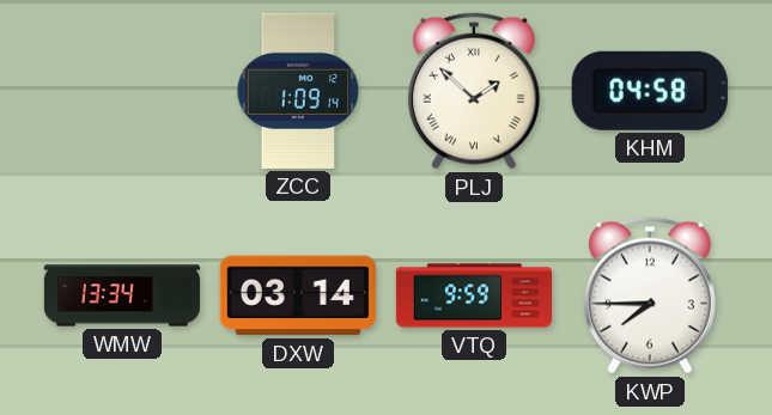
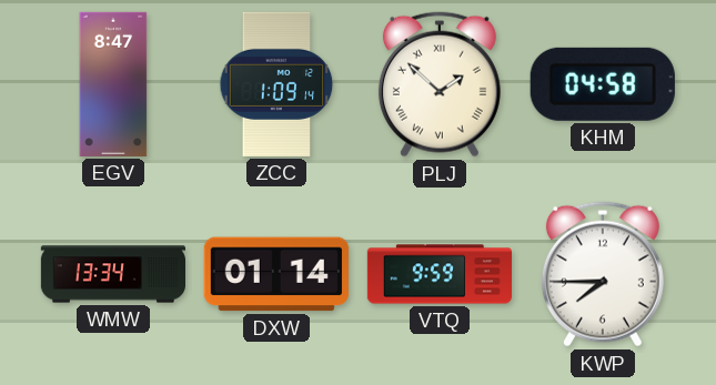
EGV: none -> 8:47
DXW: 03:14 -> 01:14
